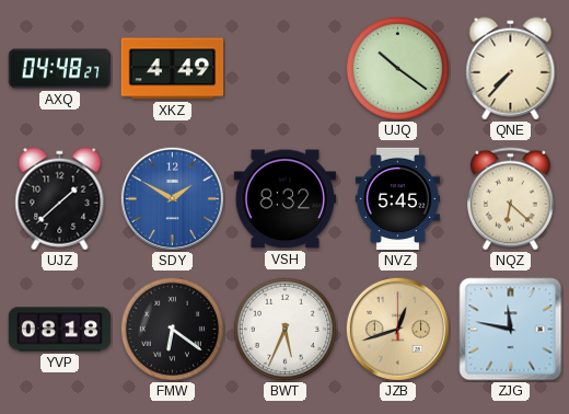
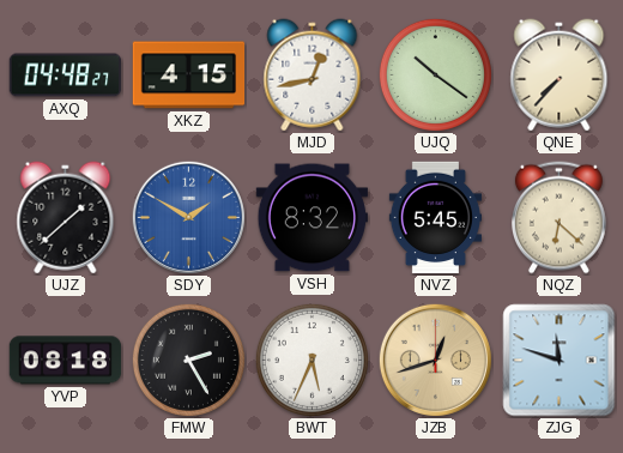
XKZ: 4:49 -> 4:15
MJD: none -> 12:43
FMW: 6:21 -> 2:25
ZJG: 11:47 -> 11:48
